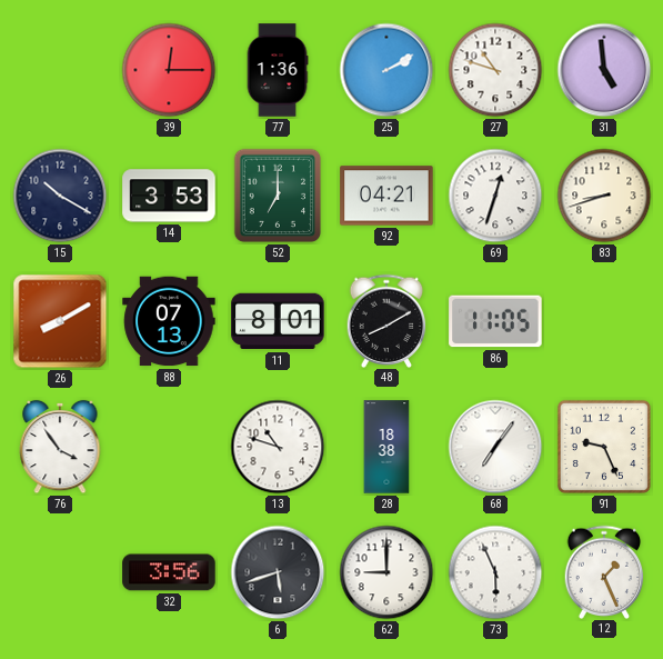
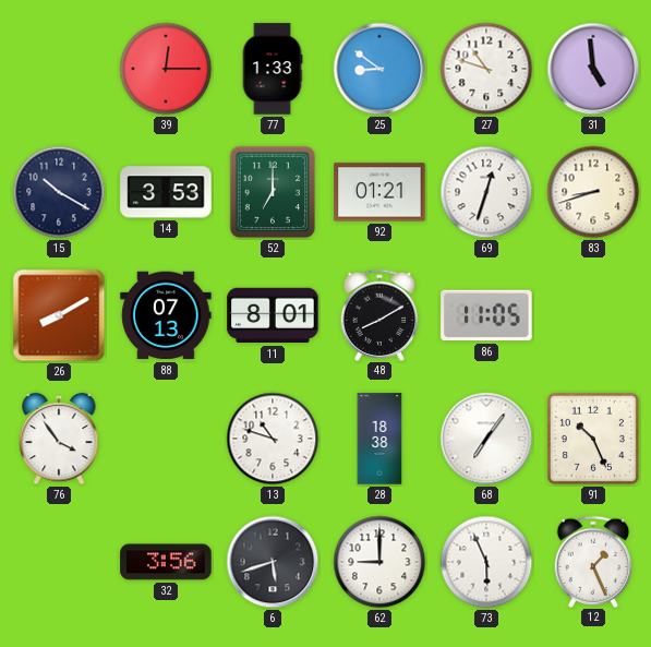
77: 1:36 -> 1:33
25: 2:10 -> 8:51
92: 04:21 -> 01:21
91: 9:26 -> 10:26
